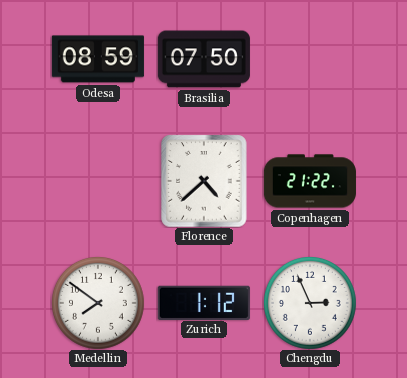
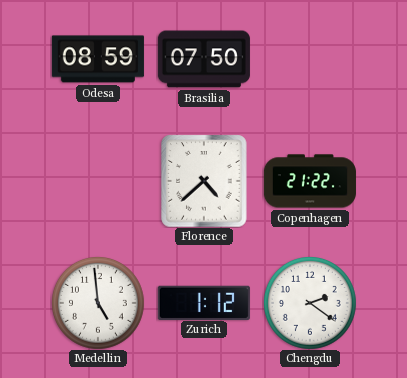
Medellin: 7:51 -> 4:59
Chengdu: 2:56 -> 2:21
